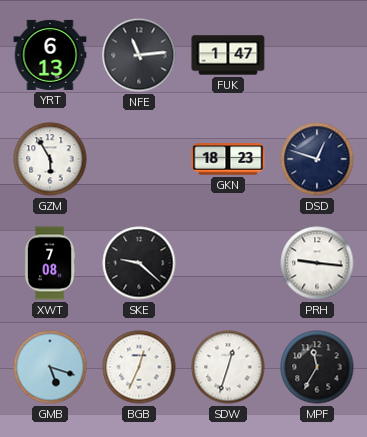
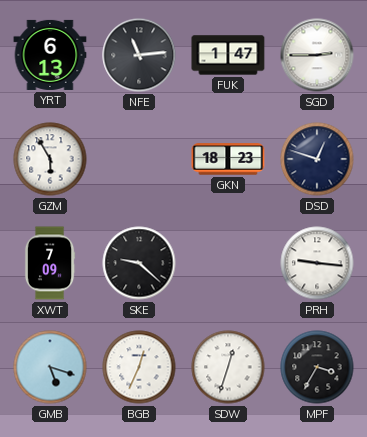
SGD: none -> 2:45
XWT: 7:08 -> 7:09
MPF: 11:35 -> 3:35
